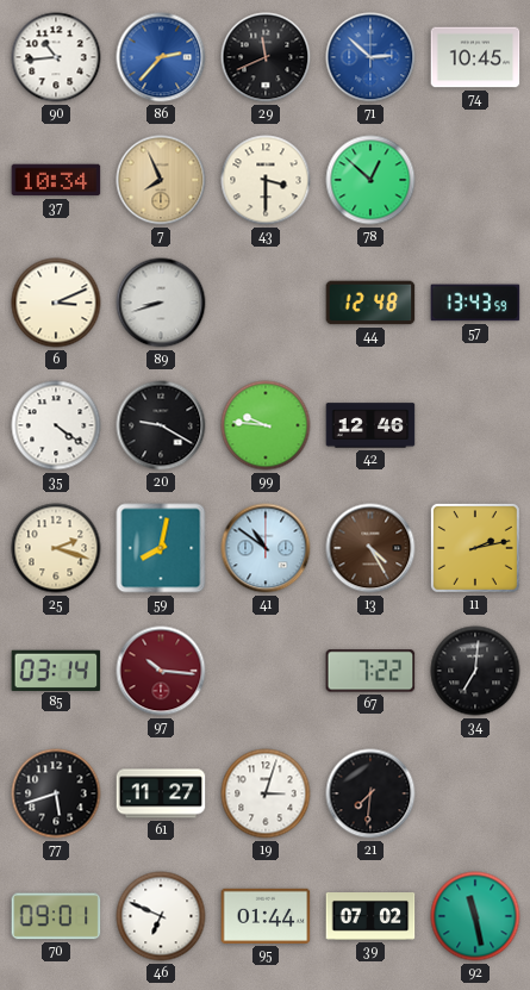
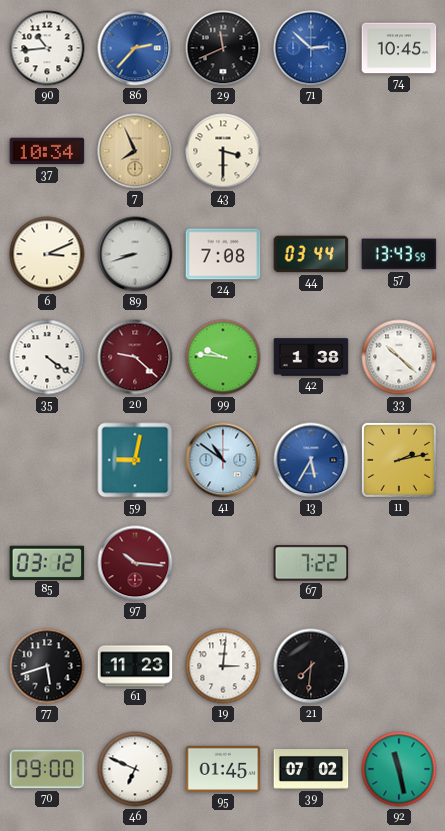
78: 12:52 -> none
24: none -> 7:08
44: 12:48 -> 03:44
20: 9:20 -> 9:22
20 dial: black -> burgundy
42: 12:46 -> 1:38
33: none -> 10:22
25: 2:18 -> none
59: 8:02 -> 9:02
13: 4:25 -> 5:35
13 dial: brown -> blue
85: 03:14 -> 03:12
34: 7:01 -> none
61: 11:27 -> 11:23
19: 3:03 -> 3:01
70: 09:01 -> 09:00
95: 01:44 -> 01:45
